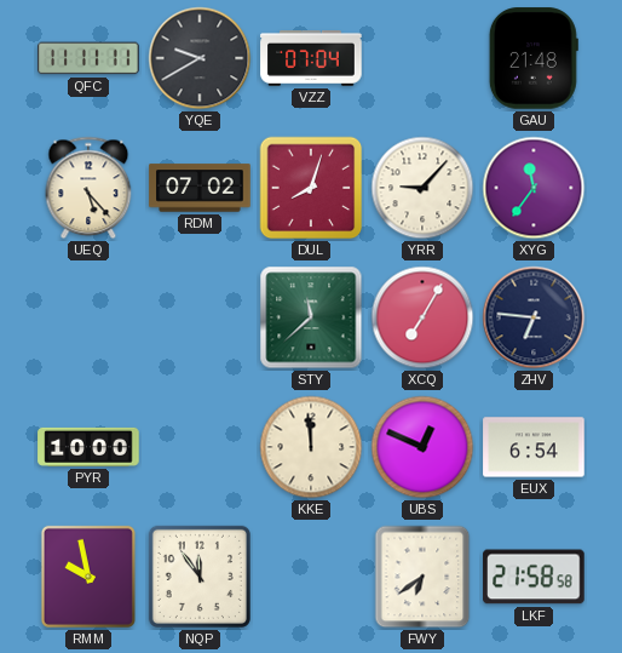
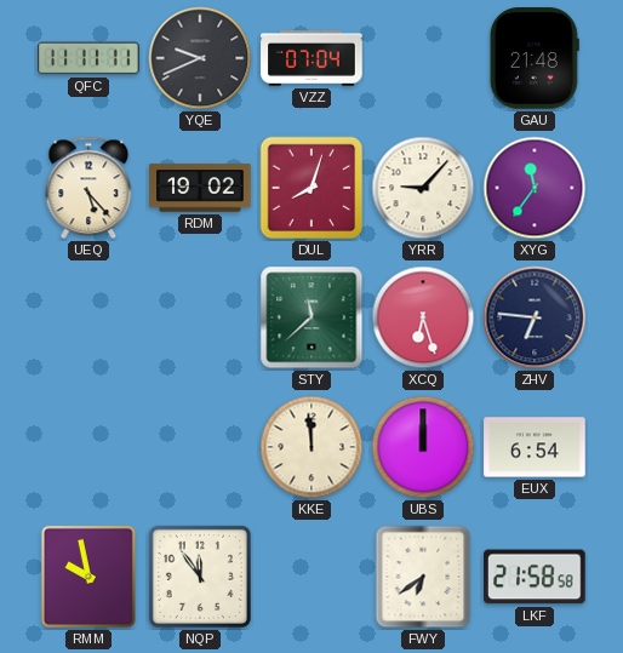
YQE: 9:40 -> 9:41
RDM: 07:02 -> 19:02
XCQ: 7:05 -> 6:27
PYR: 10:00 -> none
UBS: 12:49 -> 12:00
